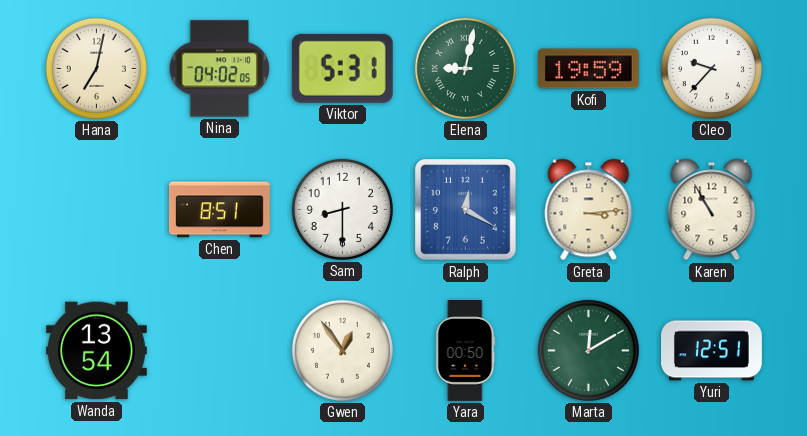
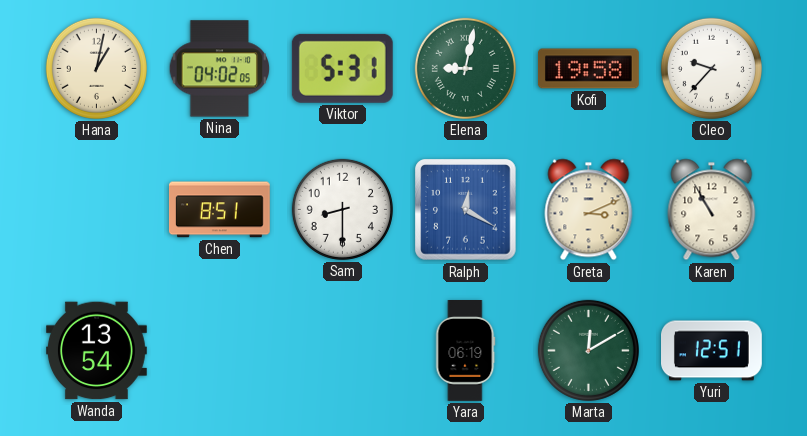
Hana: 7:02 -> 1:02
Kofi: 19:59 -> 19:58
Greta: 3:14 -> 3:11
Gwen: 12:54 -> none
Yara: 00:50 -> 06:19
